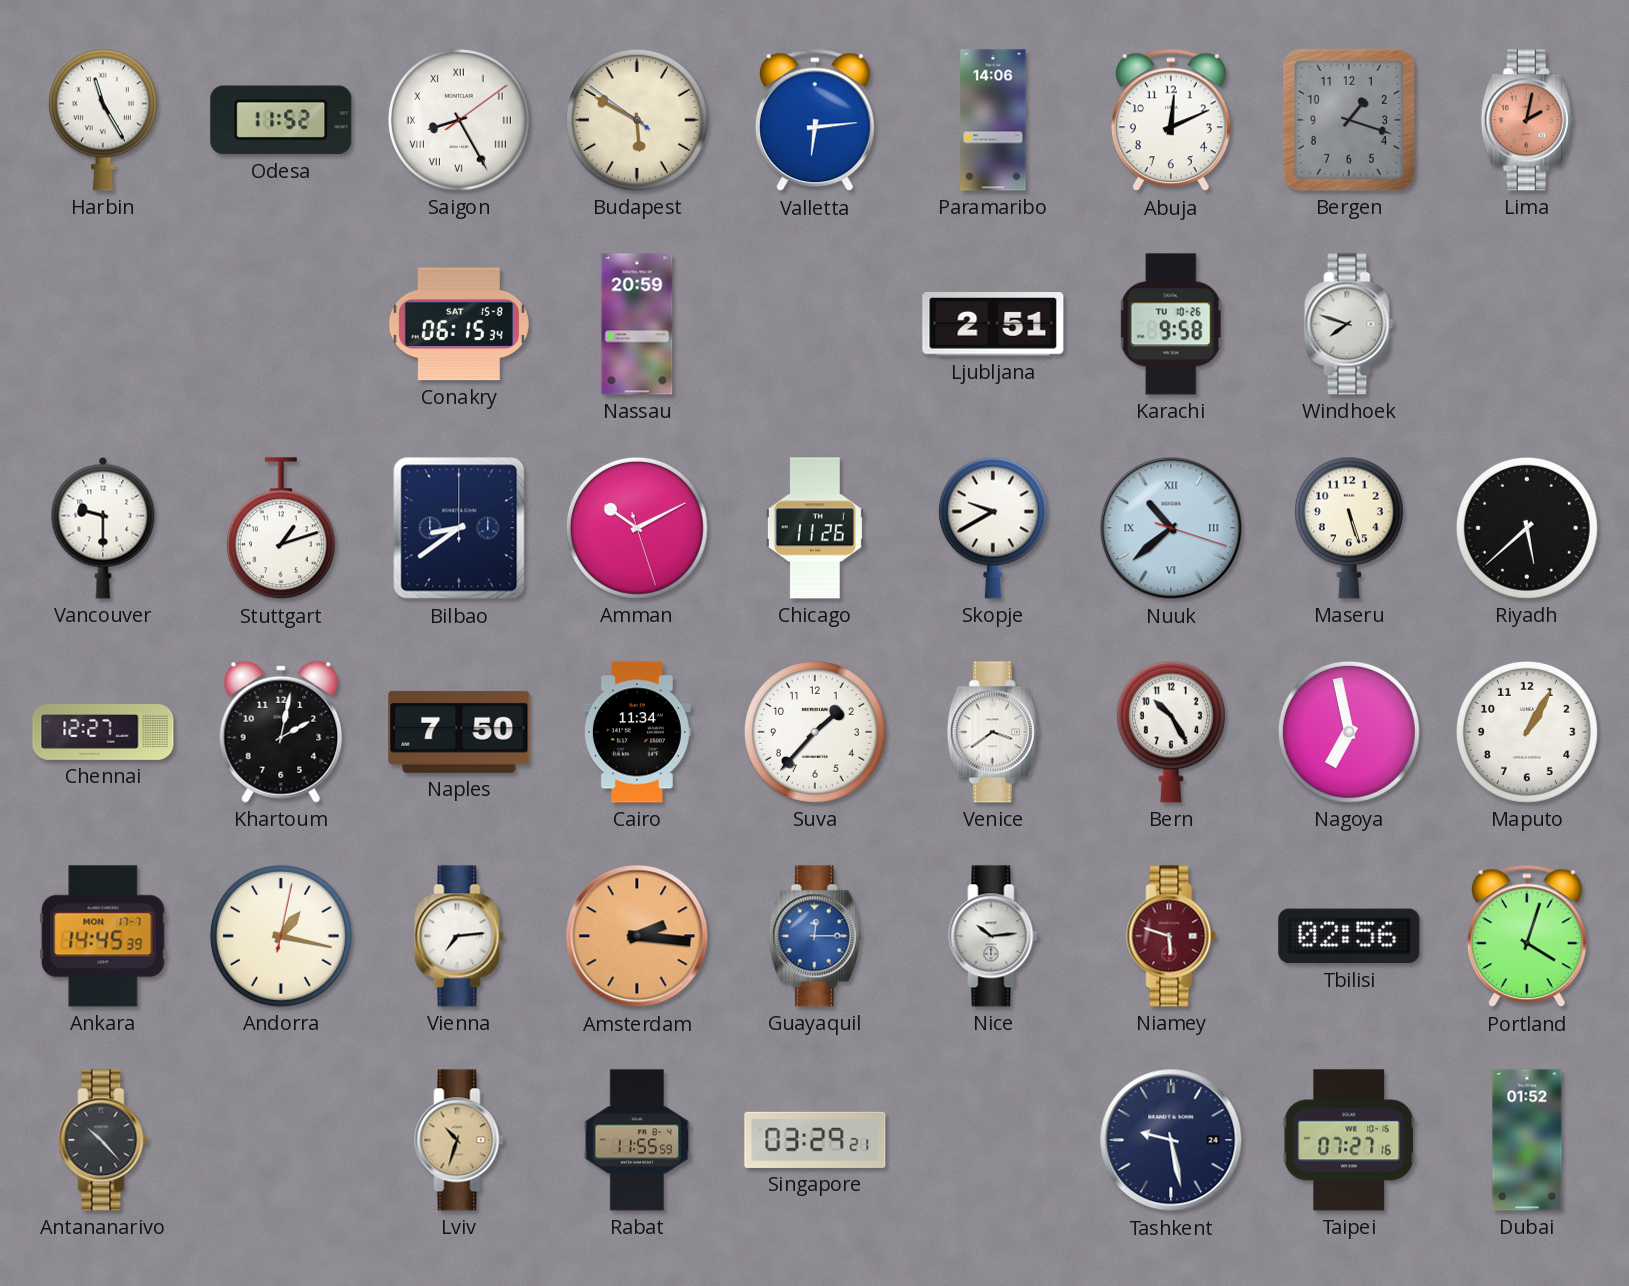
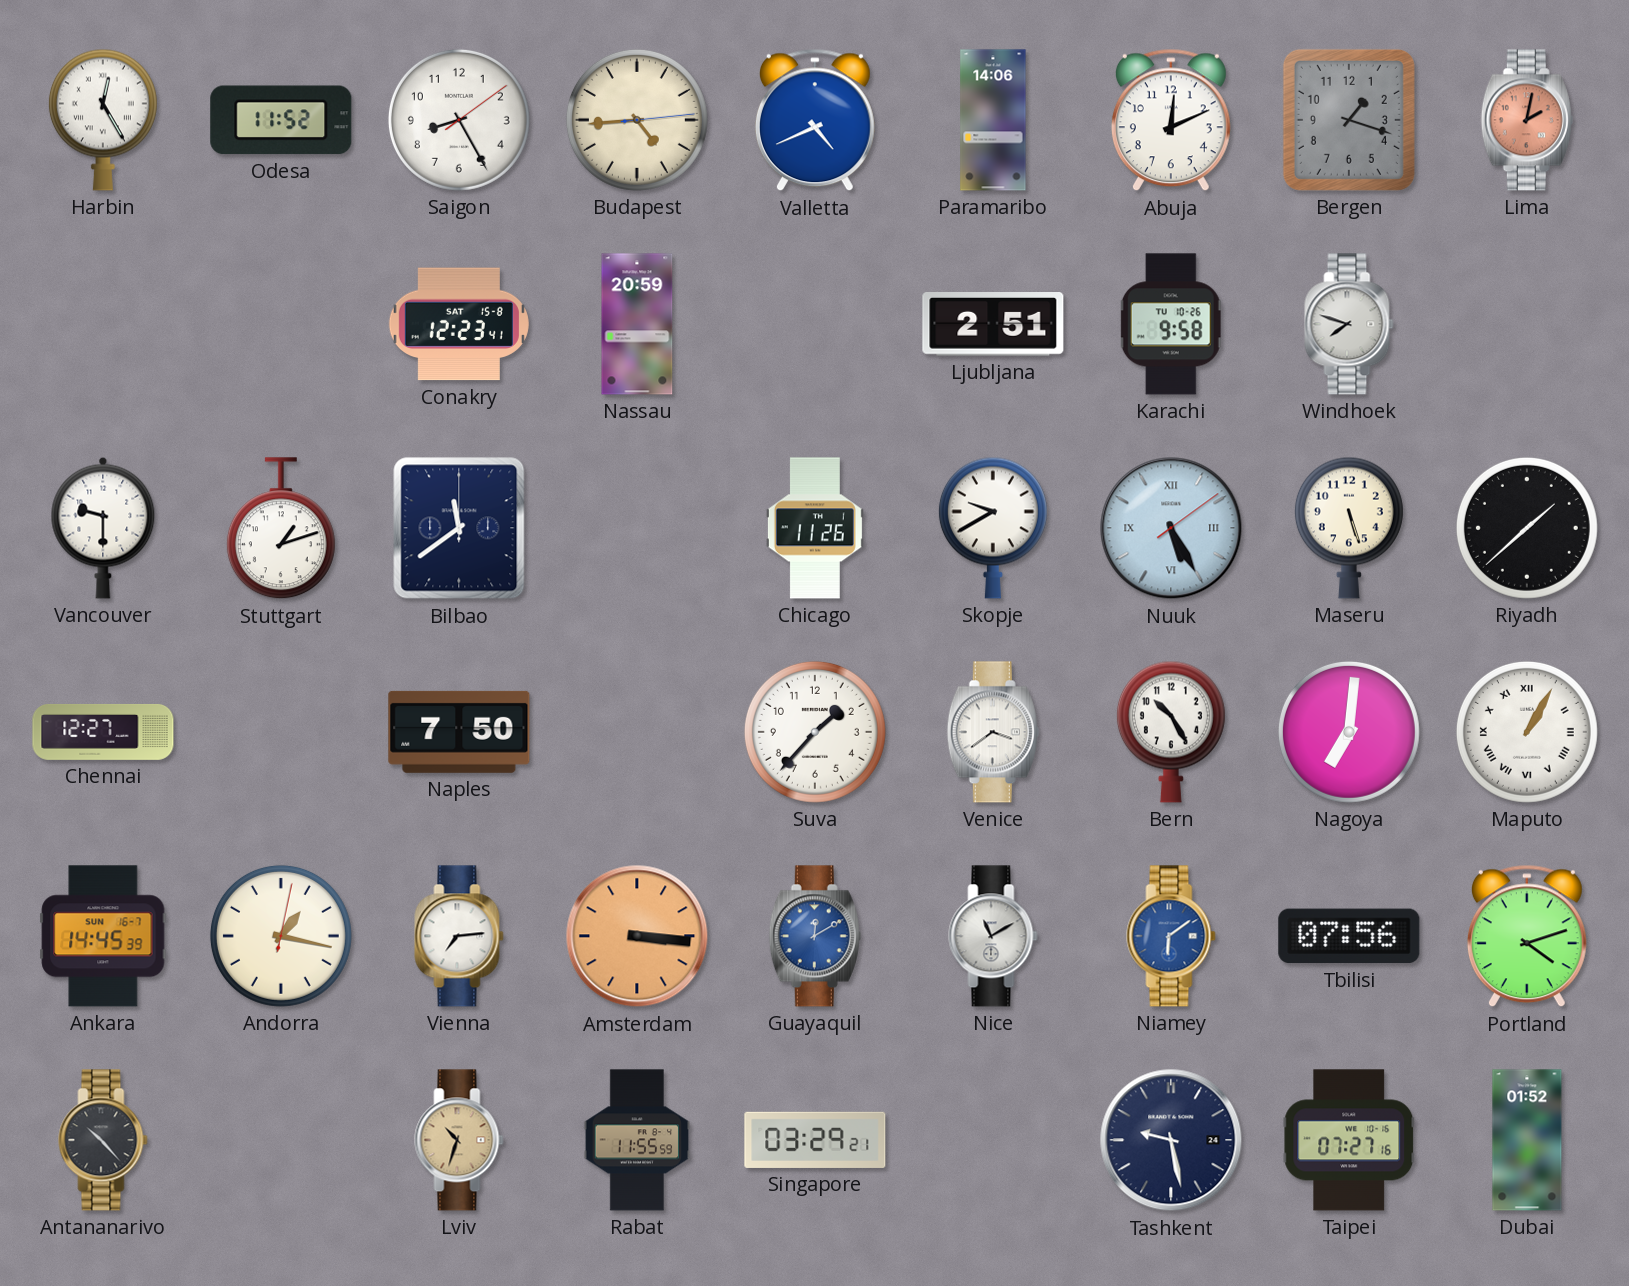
Harbin: 11:25 -> 12:25
Saigon numerals: Roman -> Arabic
Budapest: 5:49 -> 4:44
Valletta: 6:14 -> 4:41
Conakry: 06:15 -> 12:23
Bilbao: 8:39 -> 11:39
Amman: 10:10 -> none
Nuuk: 10:38 -> 5:25
Riyadh: 5:38 -> 1:38
Khartoum: 2:02 -> none
Cairo: 11:34 -> none
Nagoya: 6:58 -> 7:01
Maputo numerals: Arabic -> Roman
Ankara date: MON 17-7 -> SUN 16-7
Amsterdam: 2:16 -> 3:16
Guayaquil: 12:15 -> 12:10
Nice: 10:14 -> 11:10
Niamey: 5:48 -> 6:09
Niamey dial: burgundy -> blue
Tbilisi: 02:56 -> 07:56
Portland: 4:03 -> 4:12
